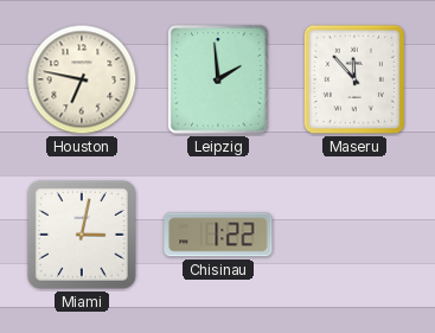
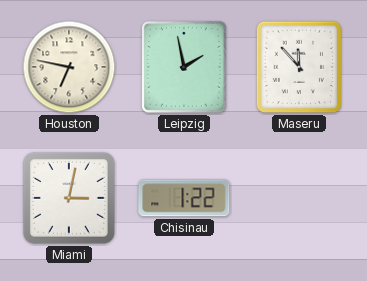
Leipzig: 1:59 -> 1:58
